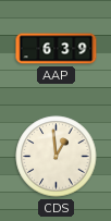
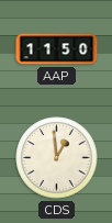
AAP: 6:39 -> 11:50
